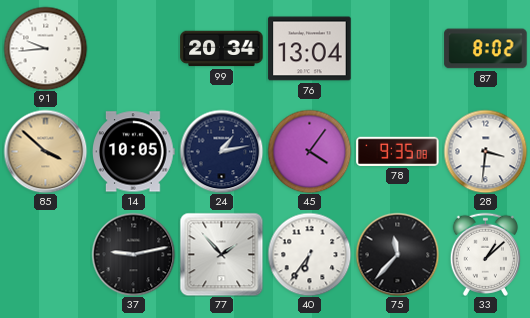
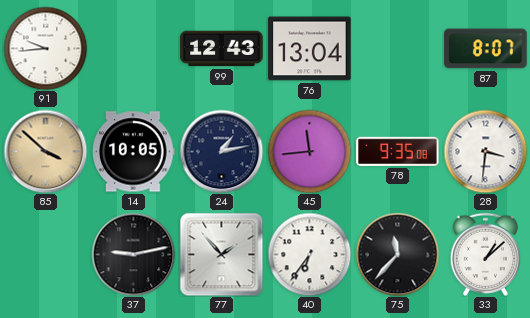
99: 20:34 -> 12:43
87: 8:02 -> 8:07
45: 4:06 -> 11:44
